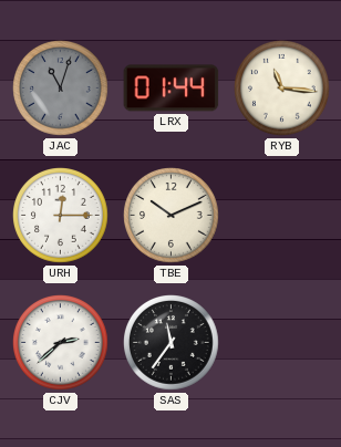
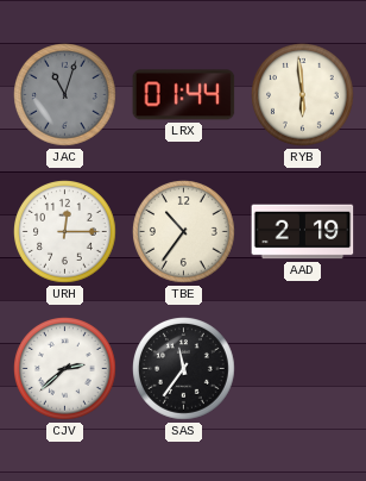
RYB: 11:16 -> 5:59
TBE: 10:11 -> 10:36
AAD: none -> 2:19
